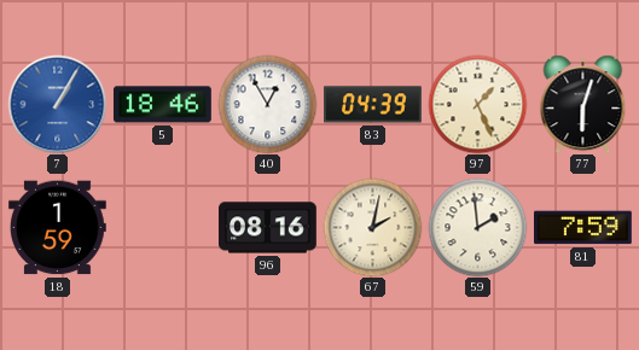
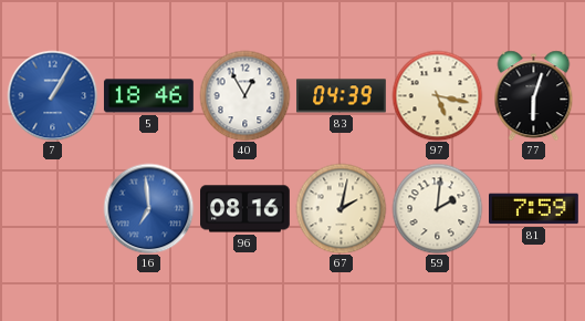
97: 1:26 -> 5:17
18: 1:59 -> none
16: none -> 6:59
59: 1:59 -> 2:01
